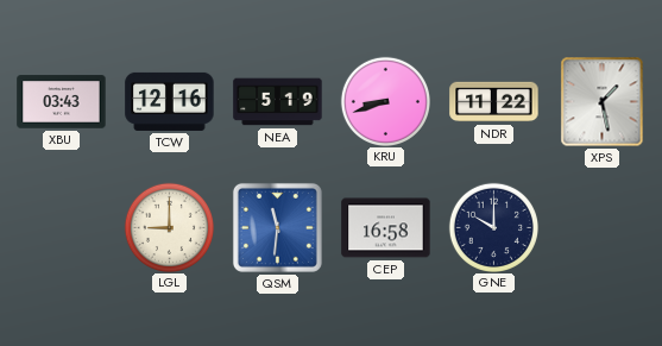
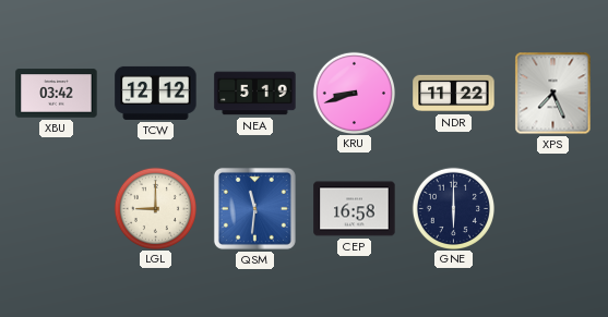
XBU: 03:43 -> 03:42
TCW: 12:16 -> 12:12
XPS: 1:28 -> 7:26
GNE: 10:00 -> 6:00
